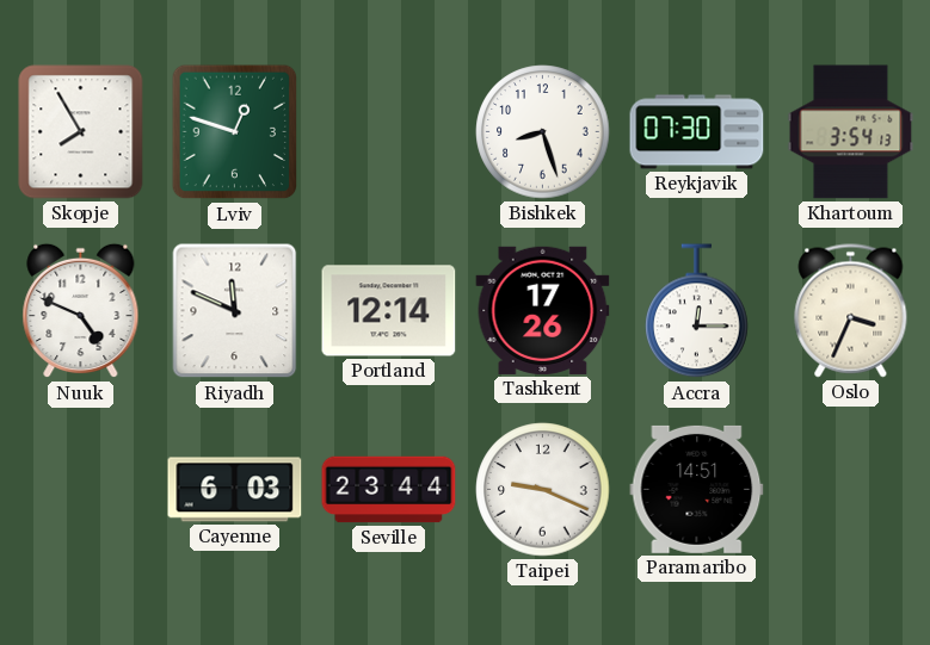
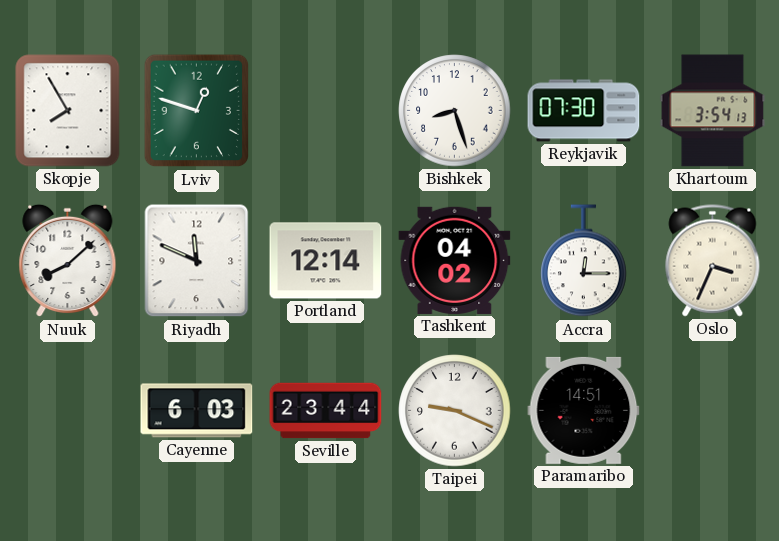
Nuuk: 4:49 -> 8:08
Tashkent: 17:26 -> 04:02
